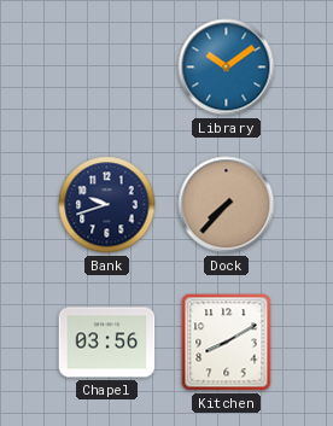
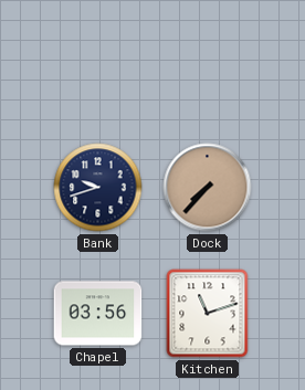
Library: 10:09 -> none
Kitchen: 8:10 -> 11:12
